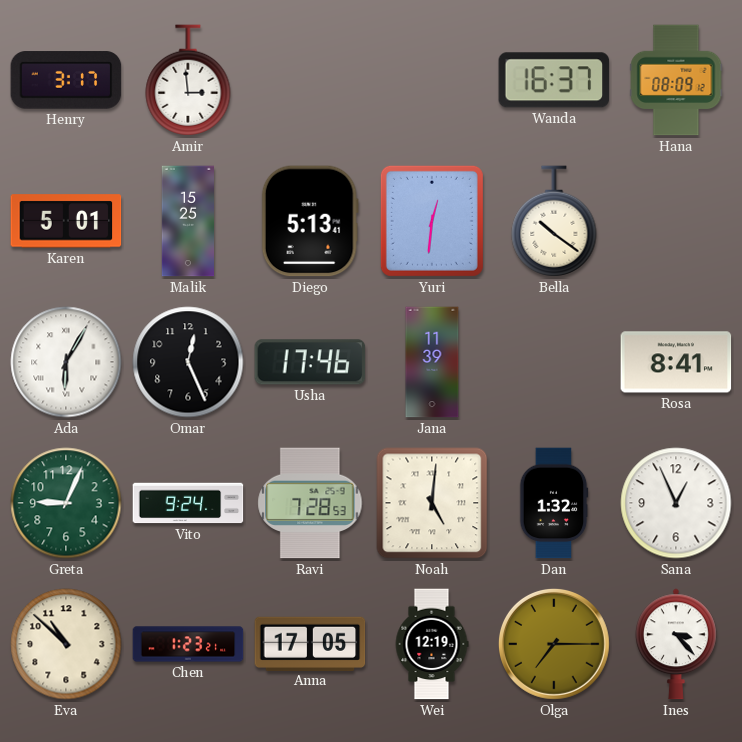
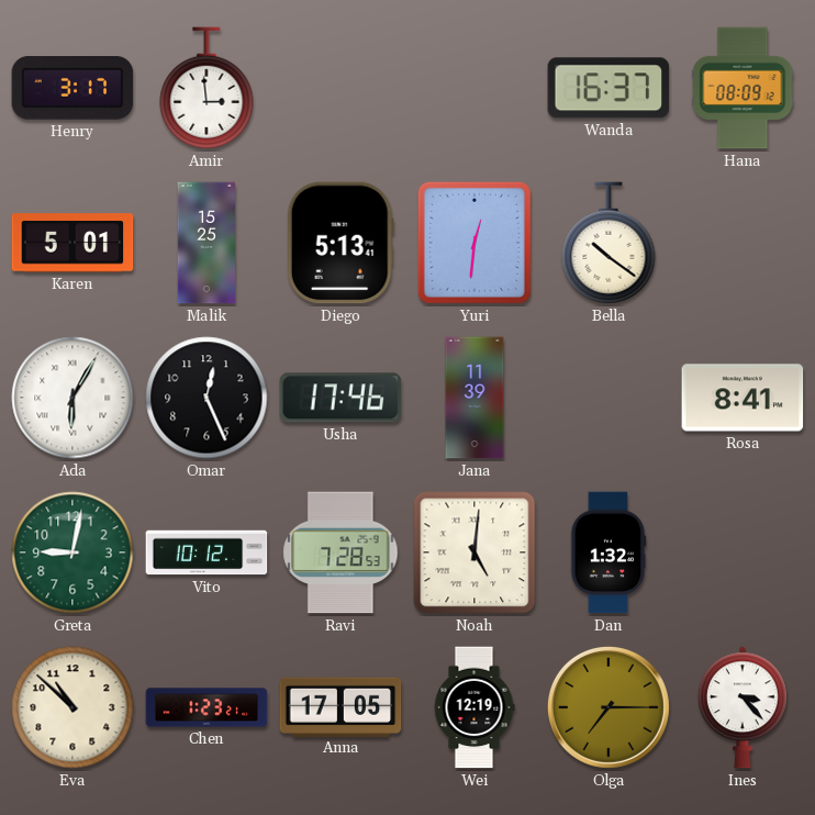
Greta: 9:04 -> 9:02
Vito: 9:24 -> 10:12
Sana: 12:56 -> none
